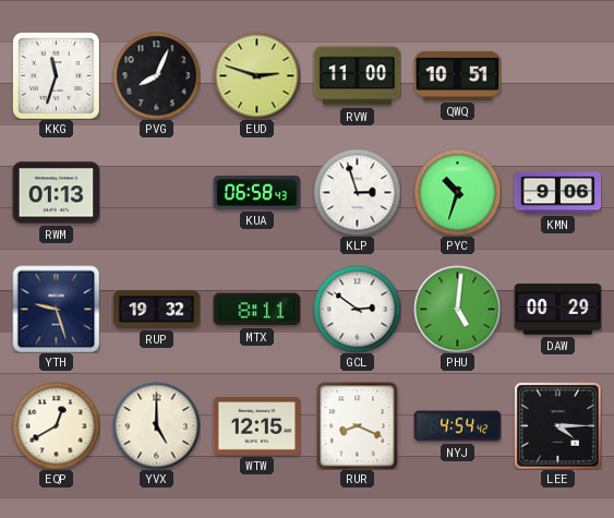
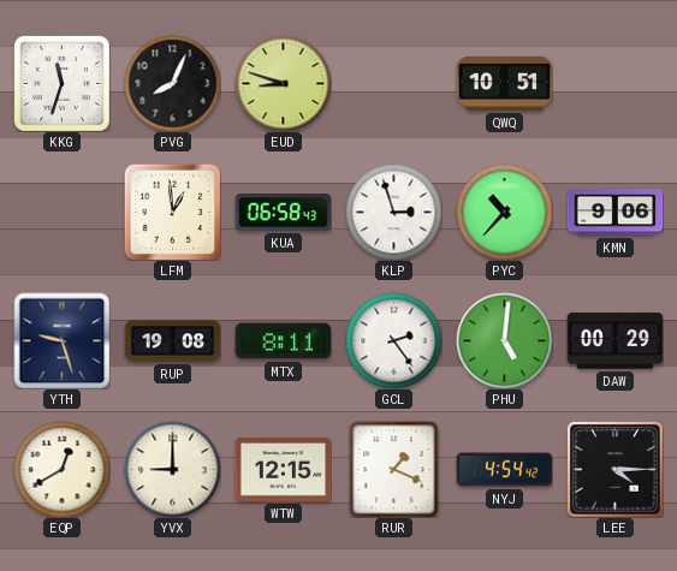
EUD: 2:48 -> 8:48
RVW: 11:00 -> none
RWM: 01:13 -> none
LFM: none -> 12:59
PYC: 10:33 -> 10:37
RUP: 19:32 -> 19:08
GCL: 2:51 -> 2:24
YVX: 5:00 -> 9:00
RUR: 8:19 -> 1:19
